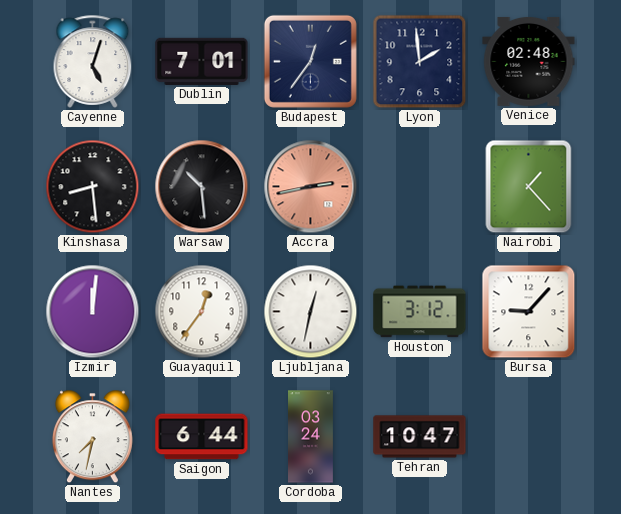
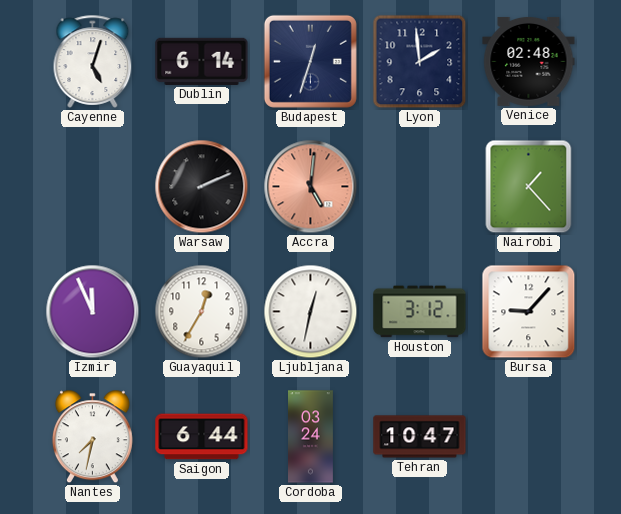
Dublin: 7:01 -> 6:14
Budapest: 12:36 -> 12:33
Kinshasa: 8:29 -> none
Warsaw: 10:29 -> 2:11
Accra: 2:43 -> 5:01
Izmir: 12:01 -> 11:56
Guayaquil: 12:36 -> 12:35
